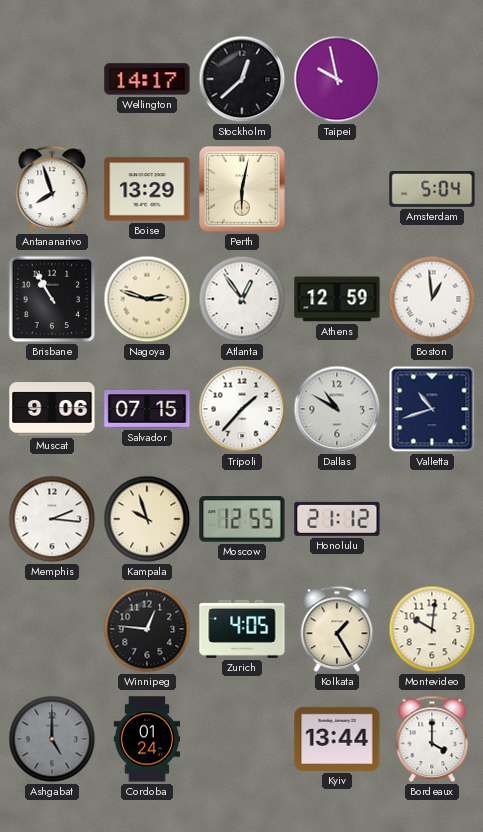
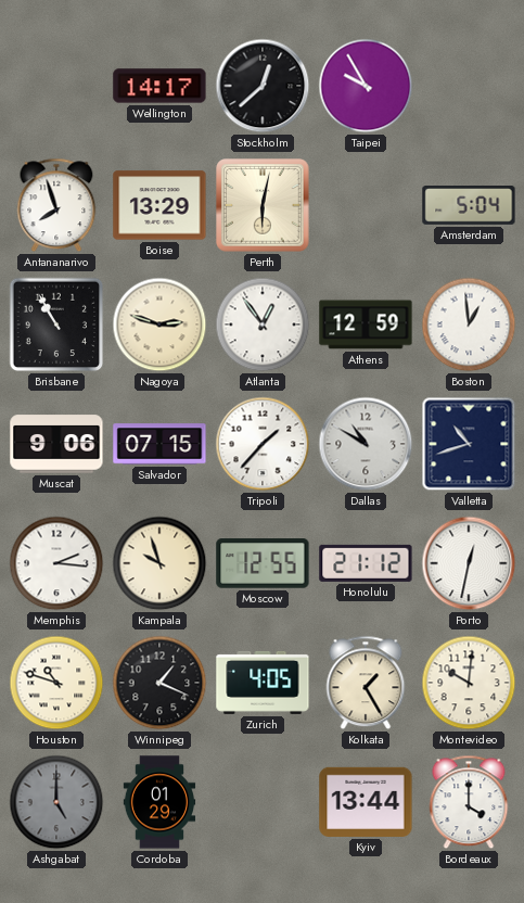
Taipei: 9:58 -> 9:55
Porto: none -> 12:32
Houston: none -> 10:48
Winnipeg: 12:46 -> 1:19
Cordoba: 01:24 -> 01:29
